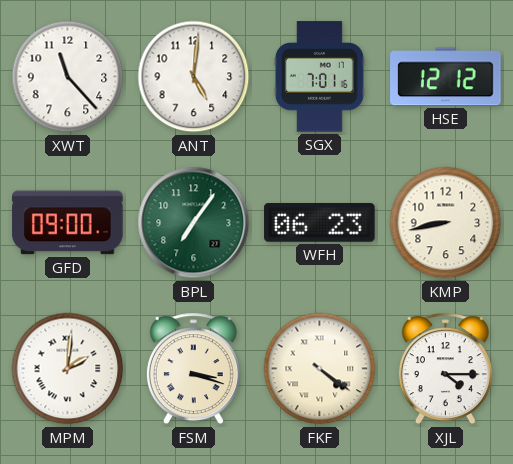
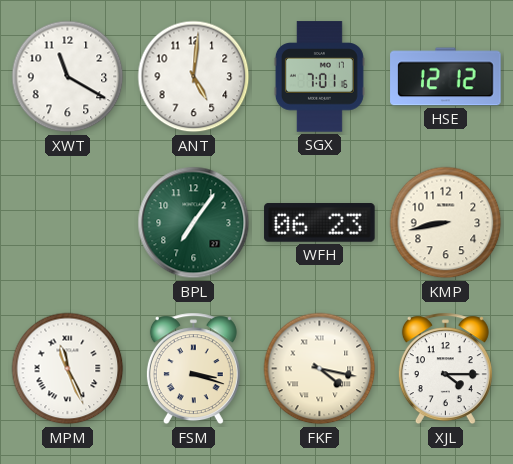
XWT: 11:23 -> 11:20
GFD: 09:00 -> none
MPM: 2:01 -> 11:26
FKF: 4:21 -> 4:17
